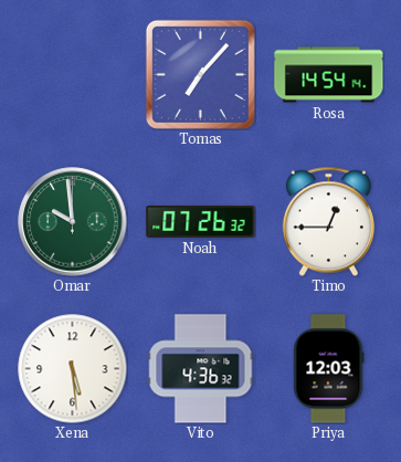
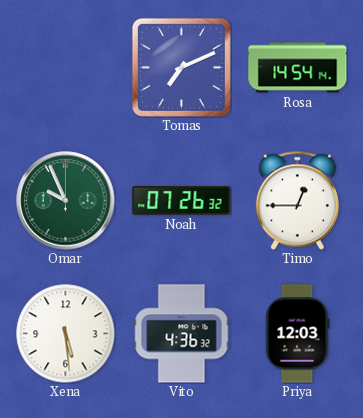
Tomas: 7:07 -> 7:11
Omar: 9:59 -> 9:56
